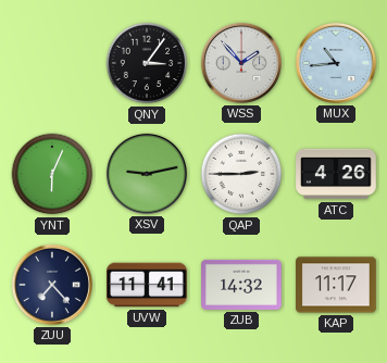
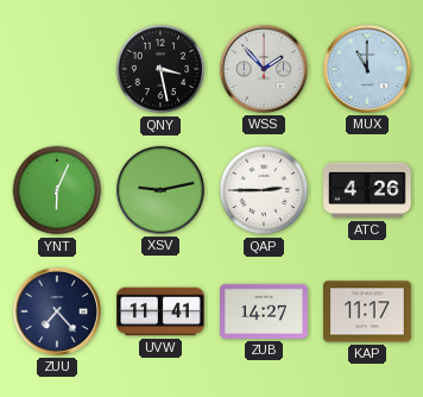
QNY: 3:06 -> 3:28
MUX: 10:44 -> 11:00
ZUB: 14:32 -> 14:27
